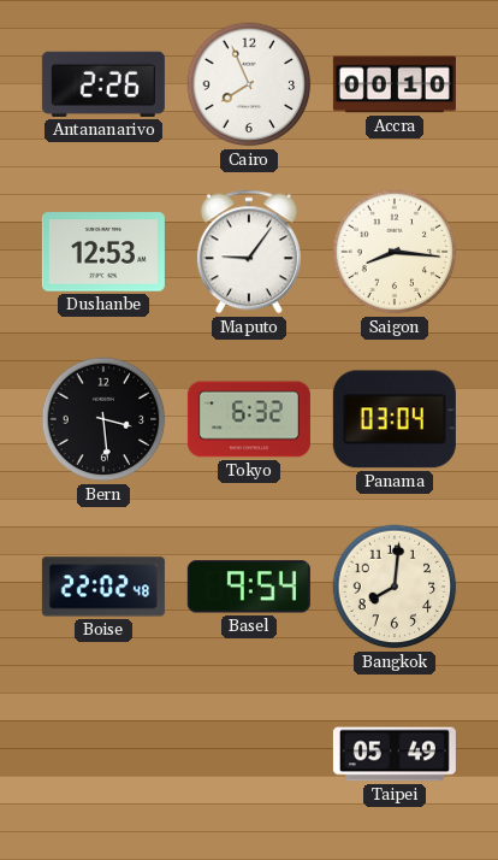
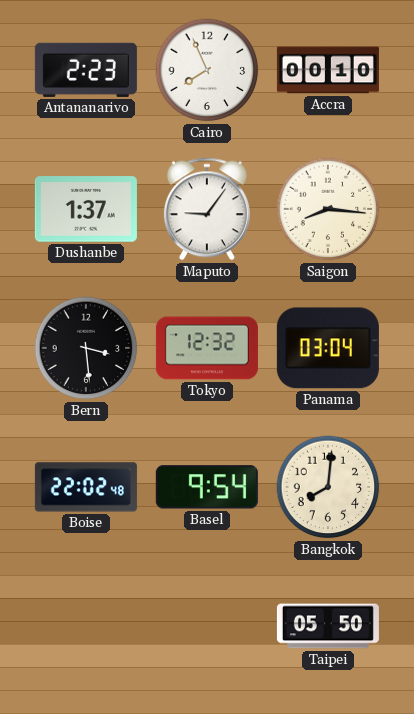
Antananarivo: 2:26 -> 2:23
Dushanbe: 12:53 -> 1:37
Tokyo: 6:32 -> 12:32
Taipei: 05:49 -> 05:50
